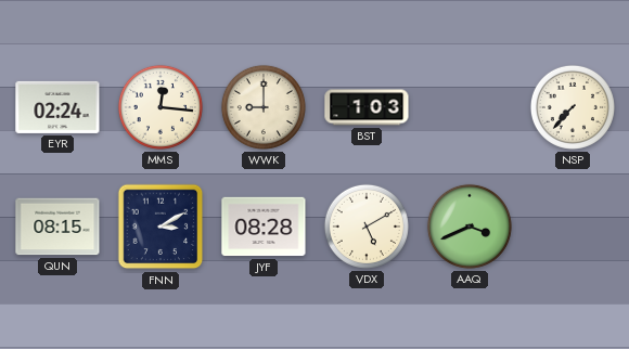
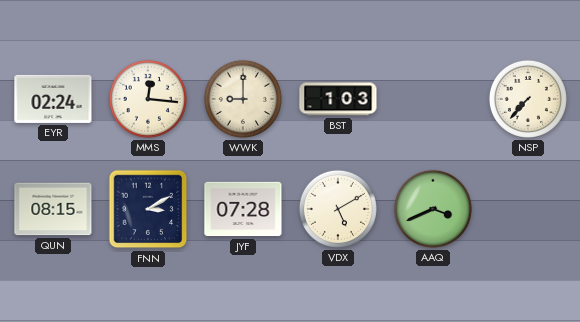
JYF: 08:28 -> 07:28
